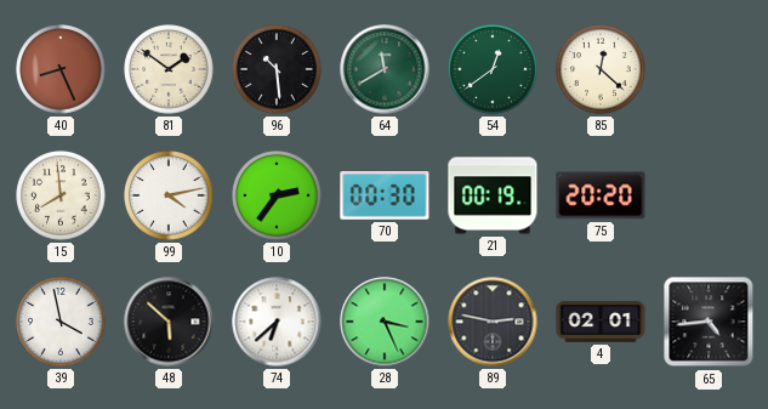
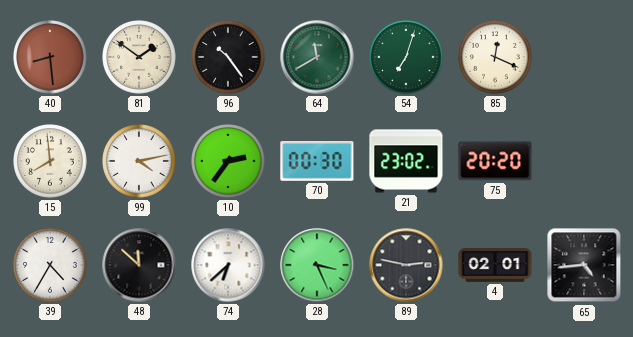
40: 8:26 -> 8:29
96: 10:29 -> 10:24
54: 12:39 -> 7:03
85: 12:22 -> 12:19
21: 00:19 -> 23:02
39: 3:58 -> 4:35
48: 5:52 -> 11:52
